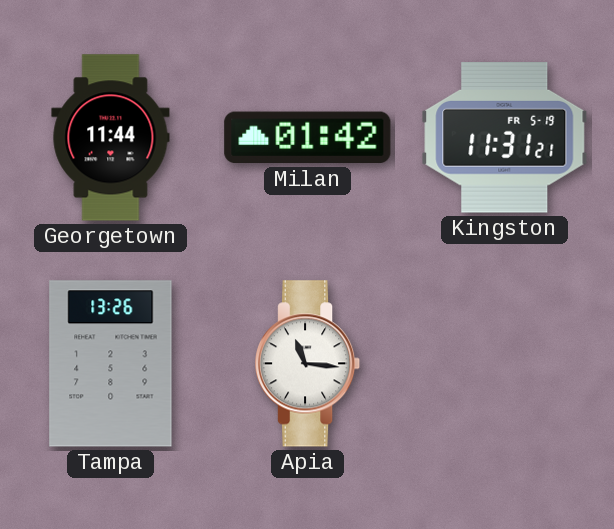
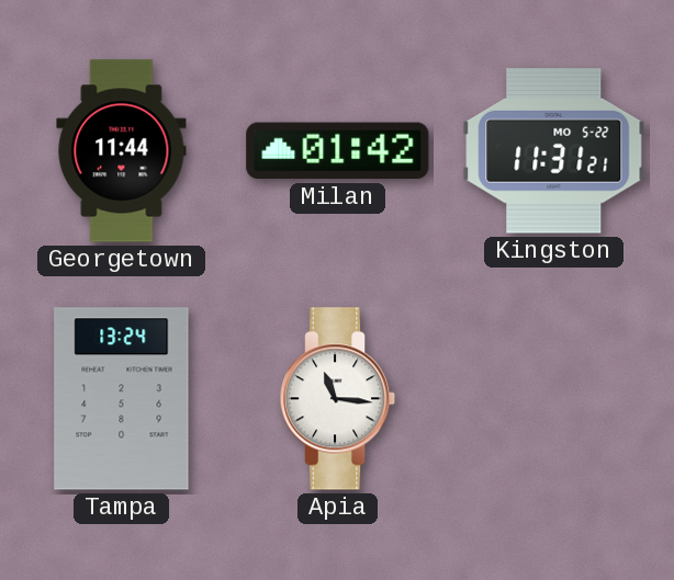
Kingston date: FR 5-19 -> MO 5-22
Tampa: 13:26 -> 13:24
